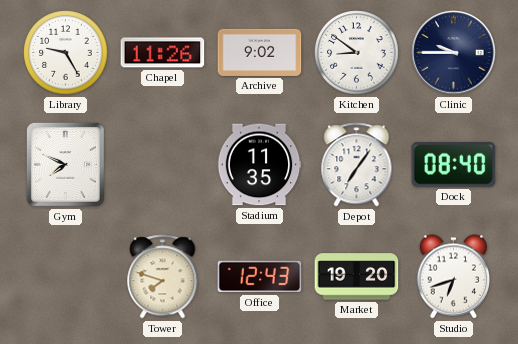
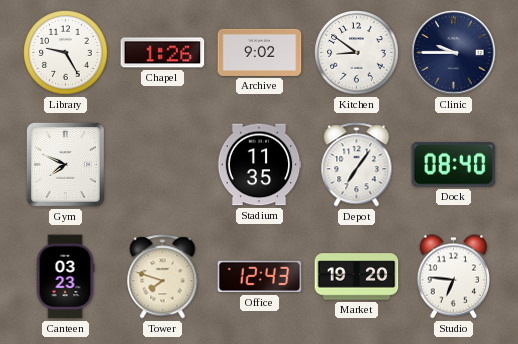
Chapel: 11:26 -> 1:26
Canteen: none -> 03:23
Studio: 6:42 -> 6:46
